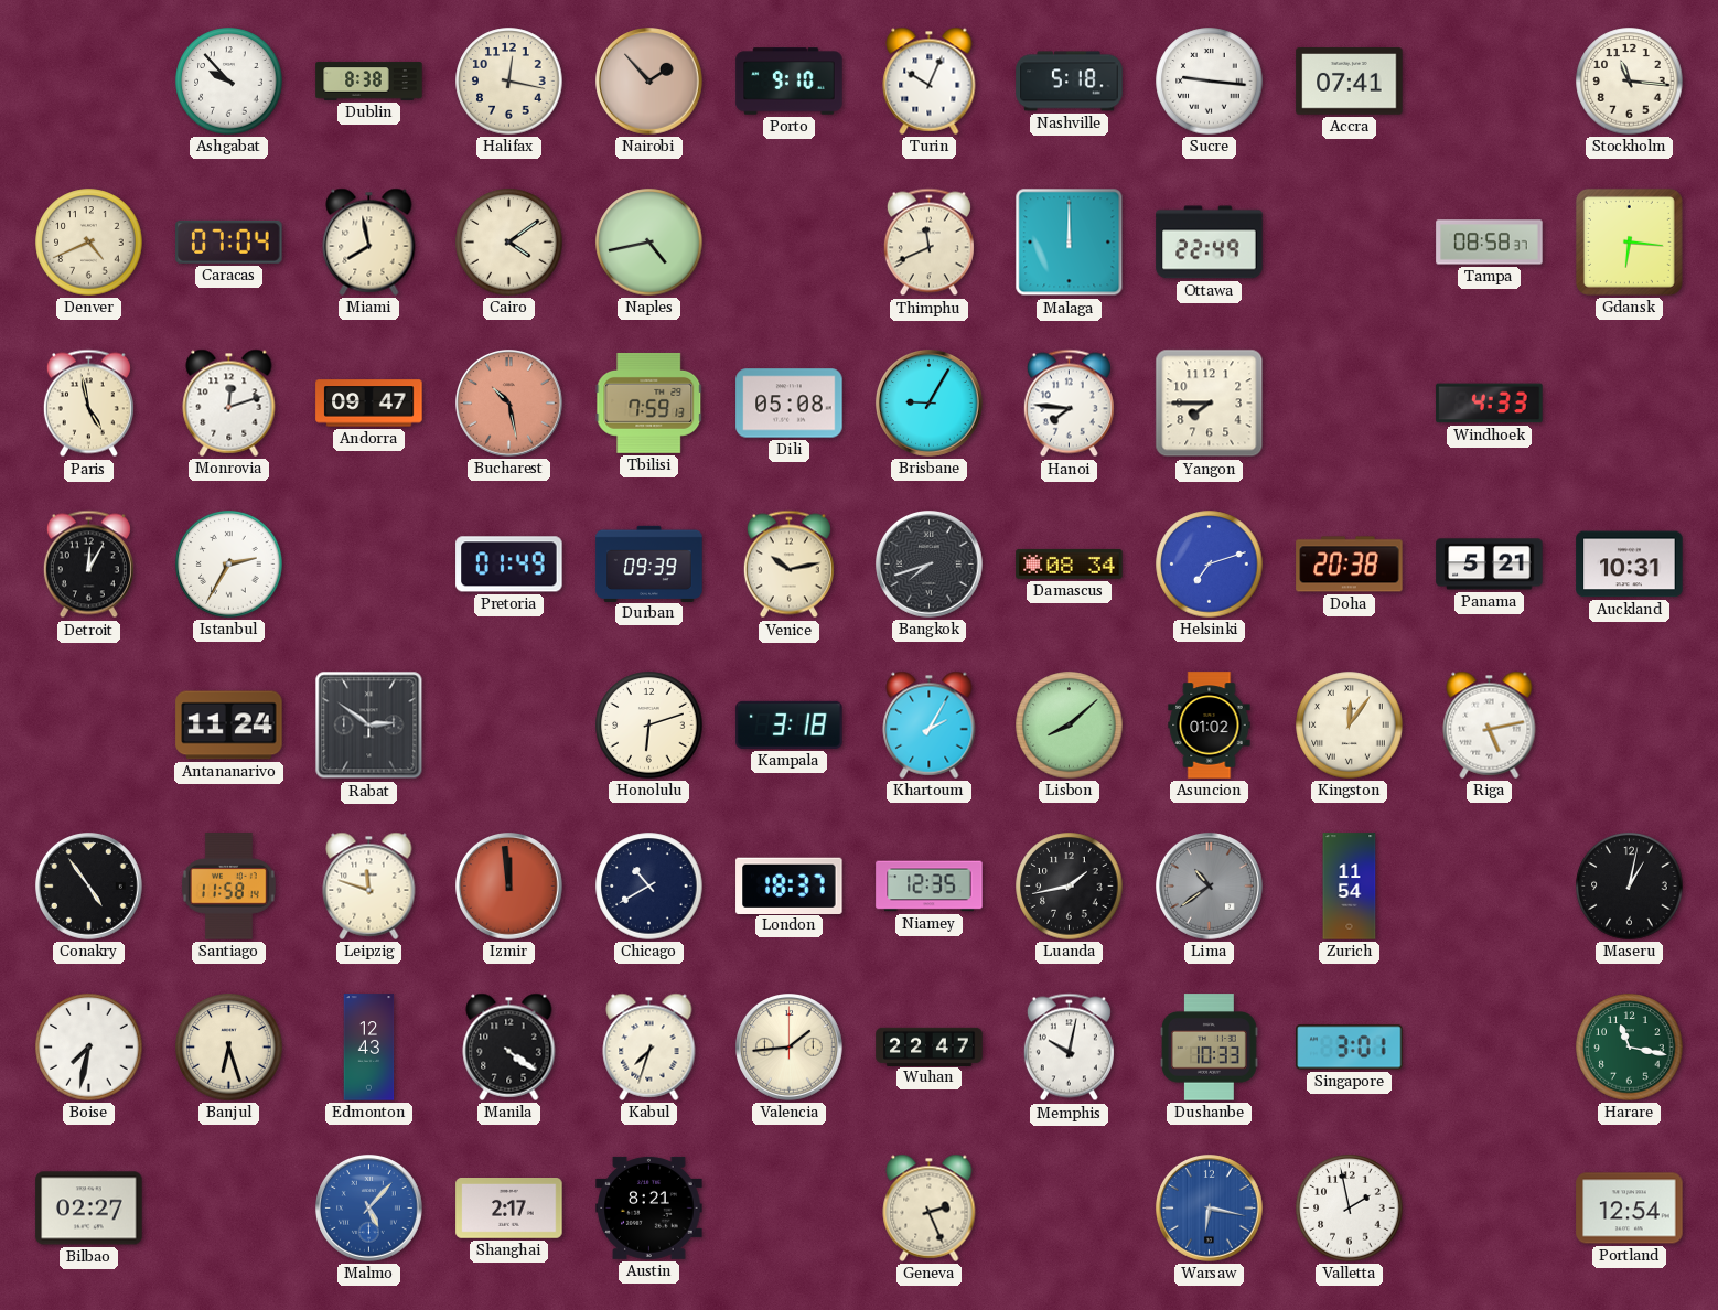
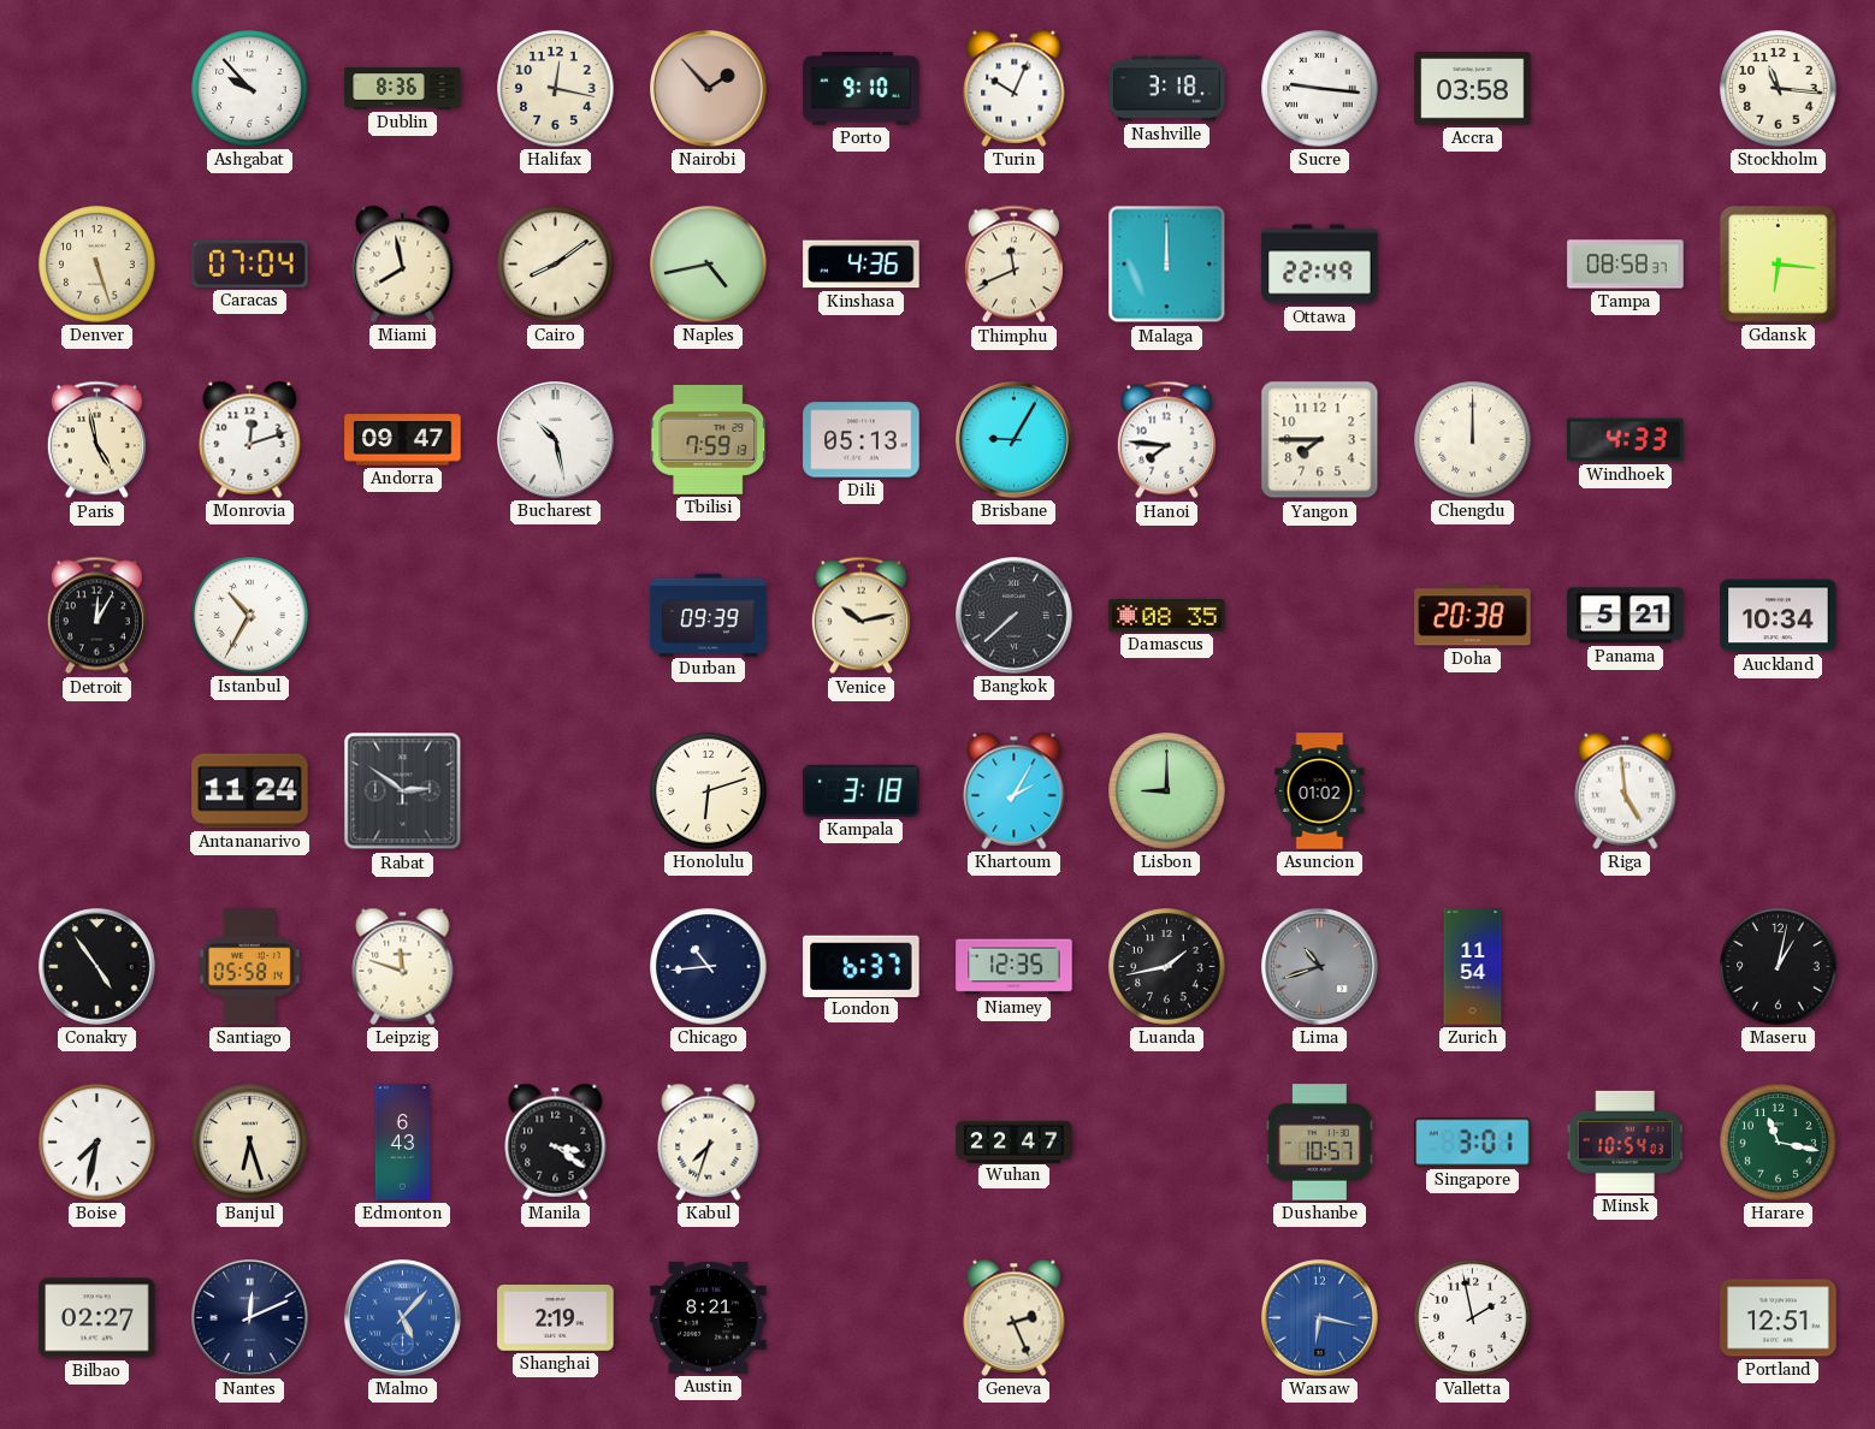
Dublin: 8:38 -> 8:36
Nashville: 5:18 -> 3:18
Accra: 07:41 -> 03:58
Denver: 4:41 -> 5:27
Cairo: 4:09 -> 8:09
Kinshasa: none -> 4:36
Bucharest dial: salmon -> white
Dili: 05:08 -> 05:13
Chengdu: none -> 12:00
Istanbul: 2:35 -> 10:35
Pretoria: 01:49 -> none
Bangkok: 7:42 -> 7:38
Damascus: 08:34 -> 08:35
Helsinki: 7:12 -> none
Auckland: 10:31 -> 10:34
Lisbon: 8:08 -> 9:00
Kingston: 12:06 -> none
Riga: 5:13 -> 4:59
Santiago: 11:58 -> 05:58
Izmir: 11:59 -> none
Chicago: 10:40 -> 10:44
London: 18:37 -> 6:37
Lima: 10:39 -> 10:42
Edmonton: 12:43 -> 6:43
Manila: 4:21 -> 3:21
Valencia: 1:44 -> none
Memphis: 10:02 -> none
Dushanbe: 10:33 -> 10:57
Minsk: none -> 10:54
Nantes: none -> 12:11
Shanghai: 2:17 -> 2:19
Portland: 12:54 -> 12:51
